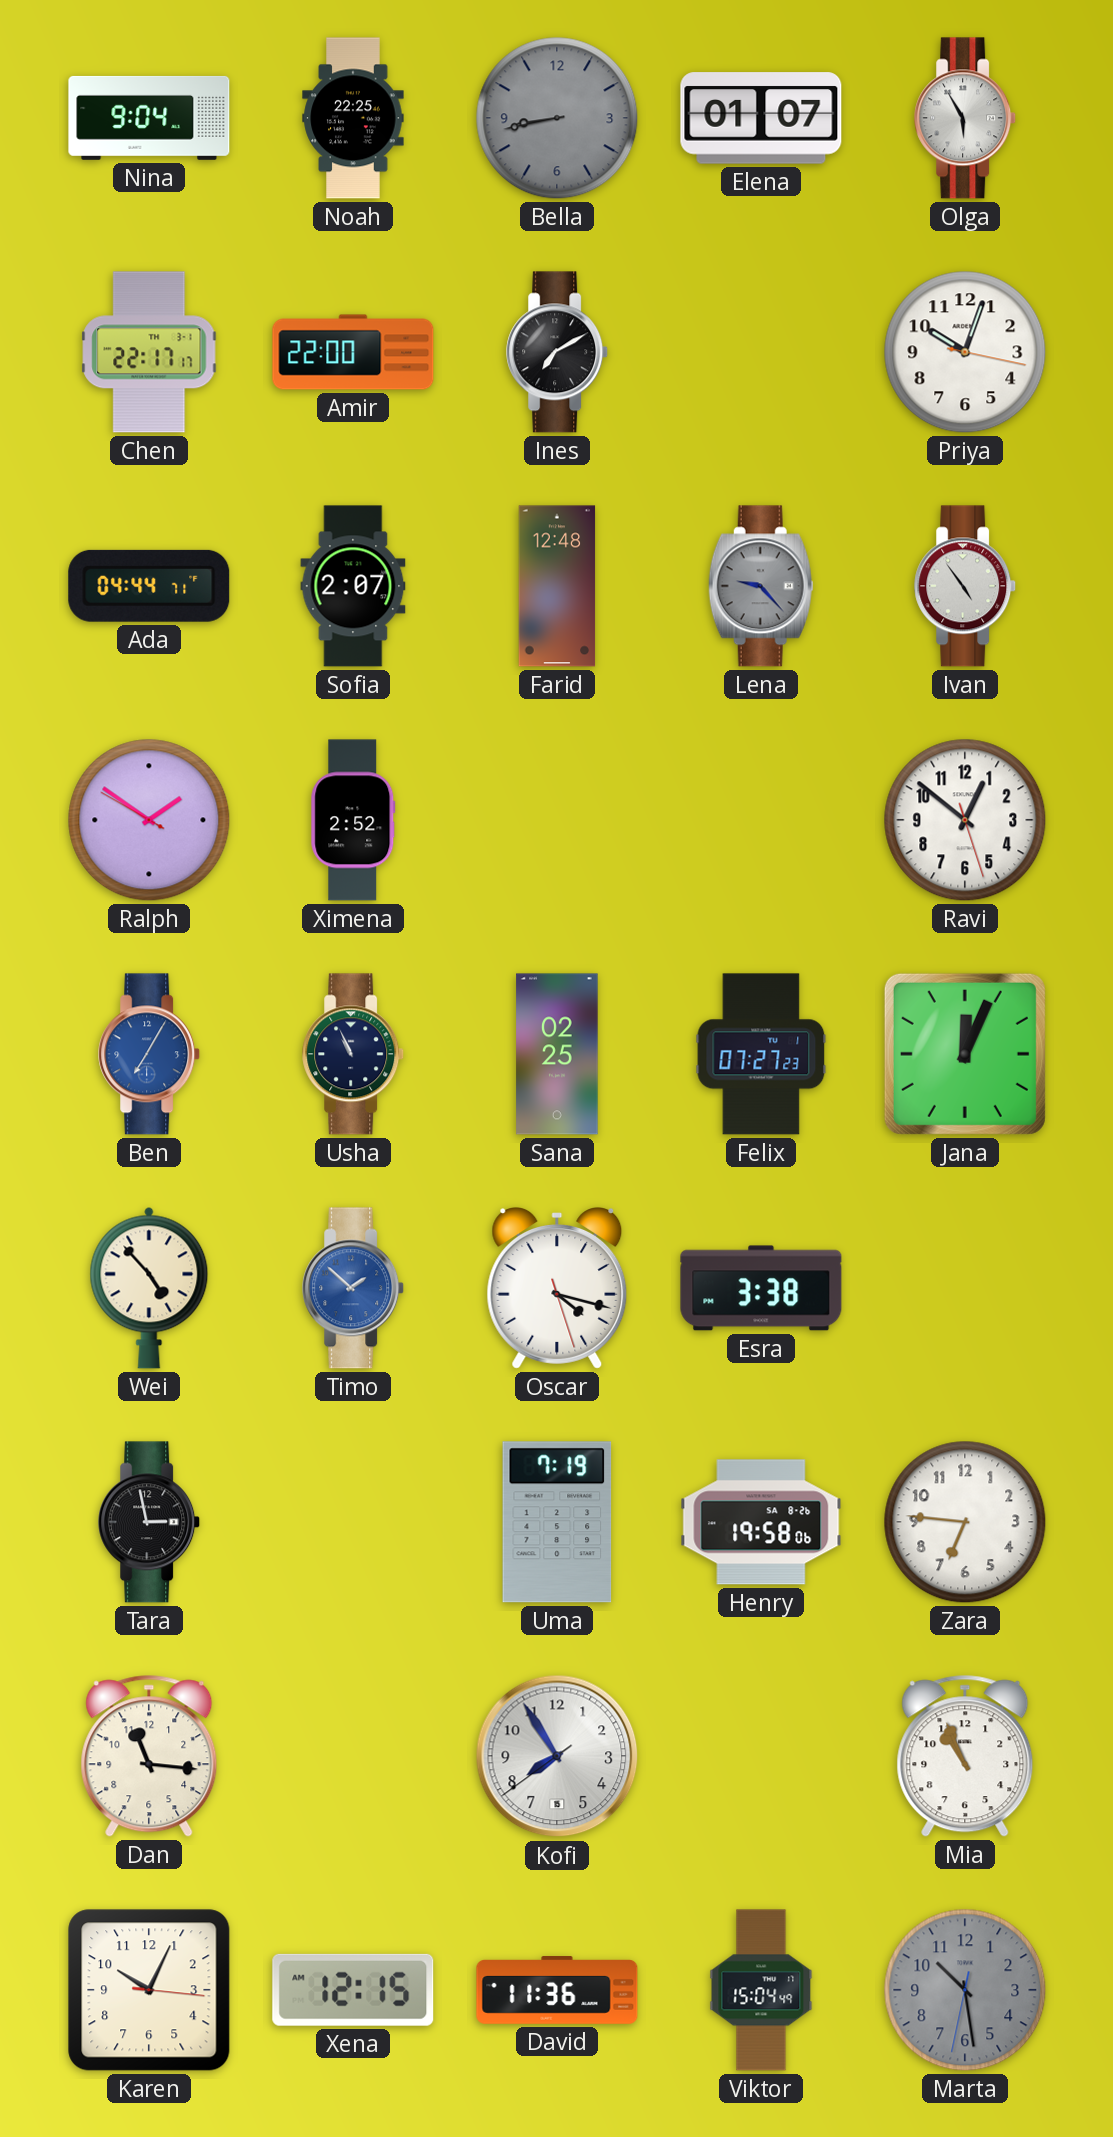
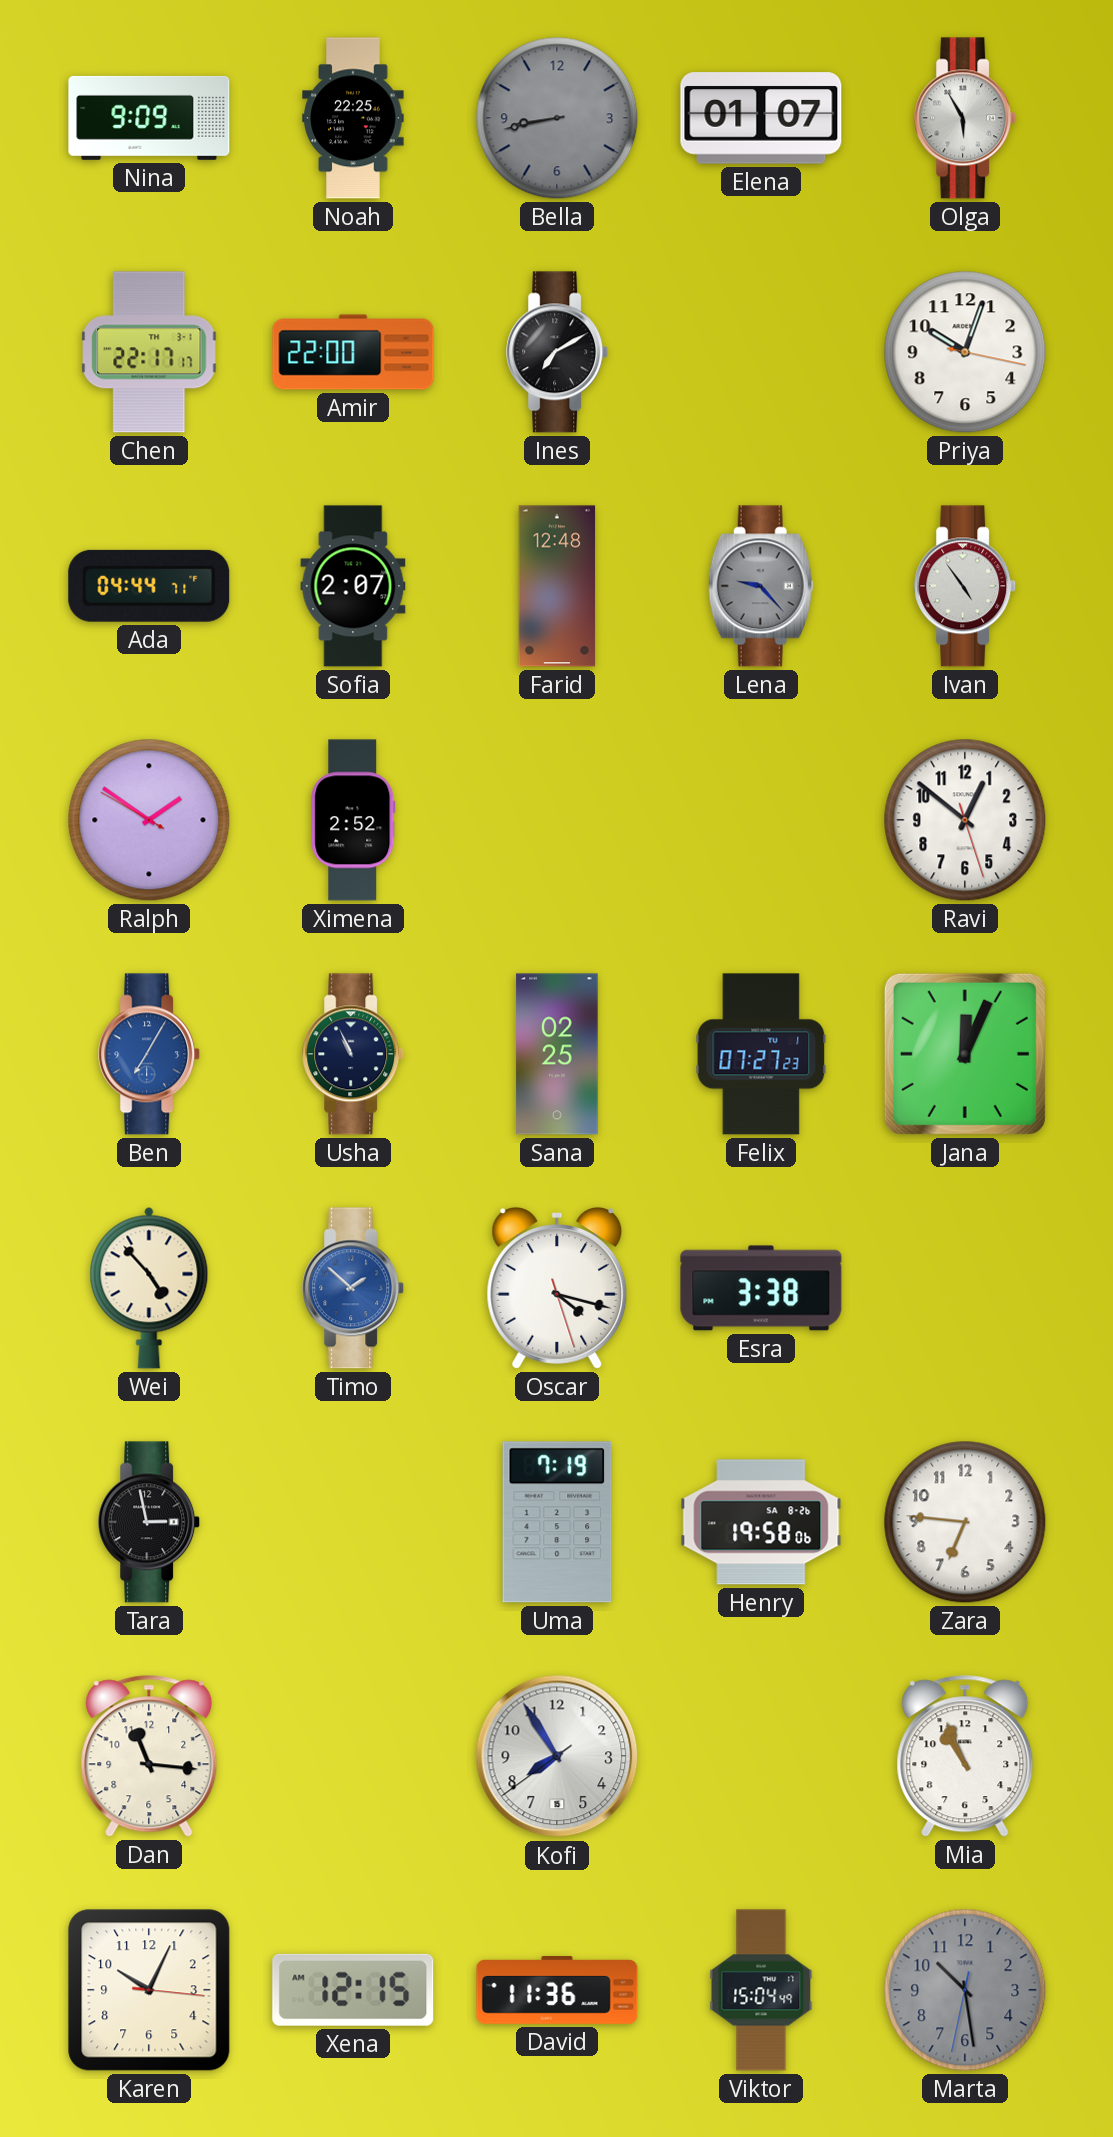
Nina: 9:04 -> 9:09
